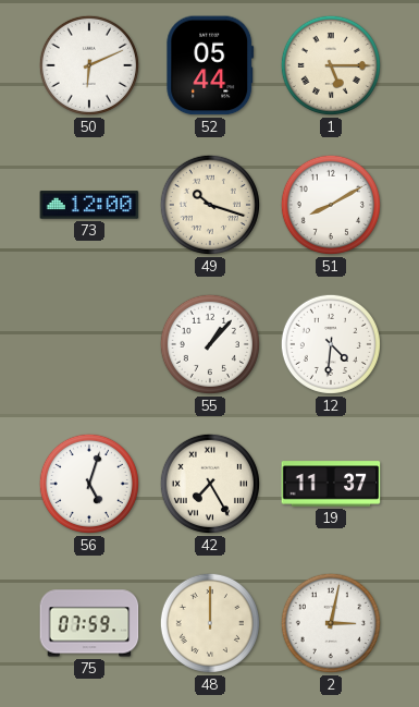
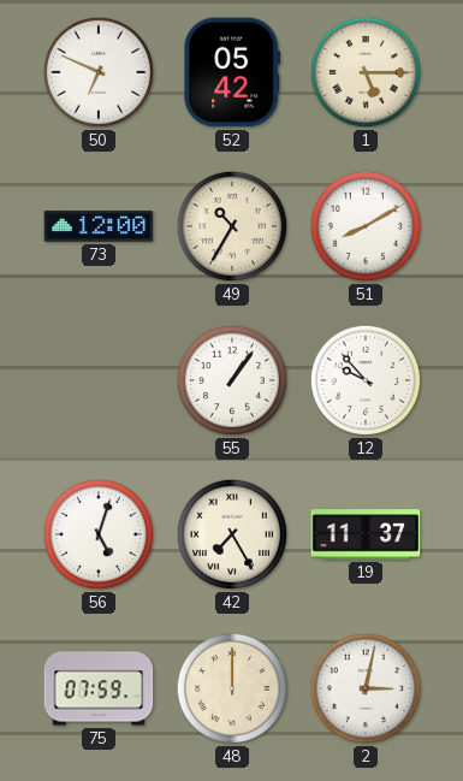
50: 6:11 -> 6:49
52: 05:44 -> 05:42
49: 10:18 -> 10:35
55: 1:07 -> 1:06
12: 4:31 -> 9:53
